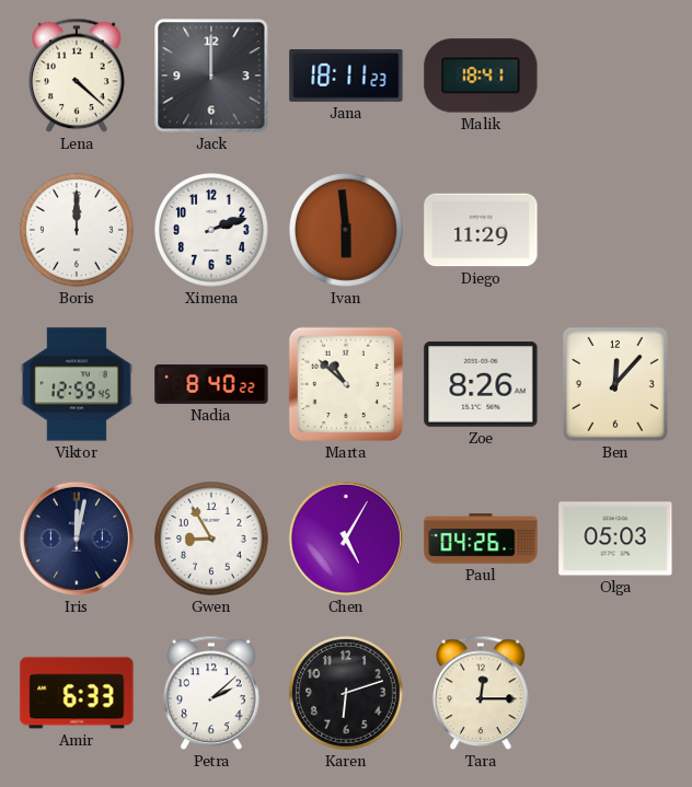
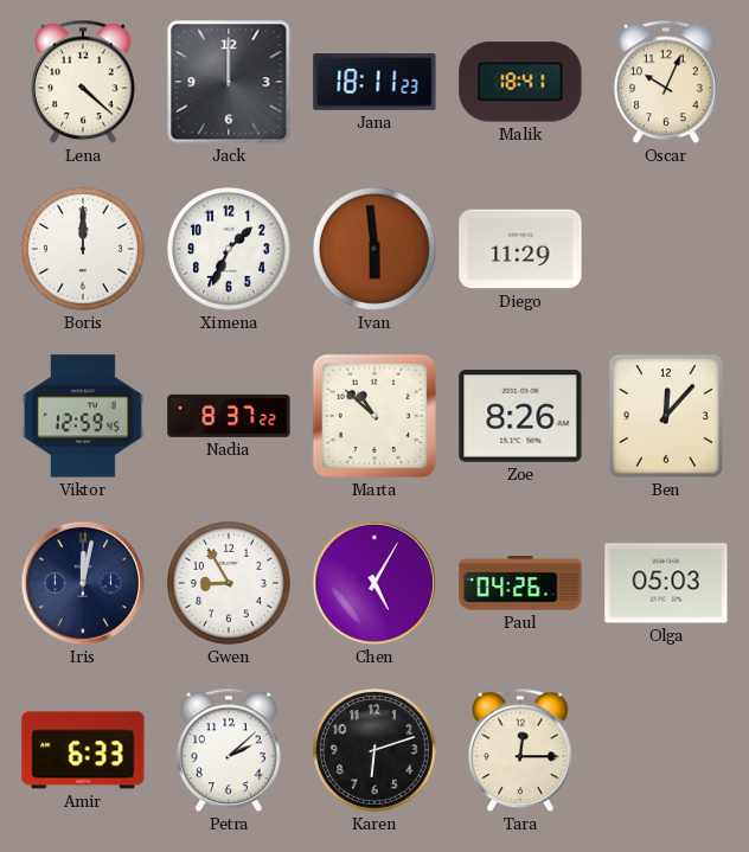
Oscar: none -> 10:04
Ximena: 2:12 -> 1:34
Nadia: 8:40 -> 8:37
